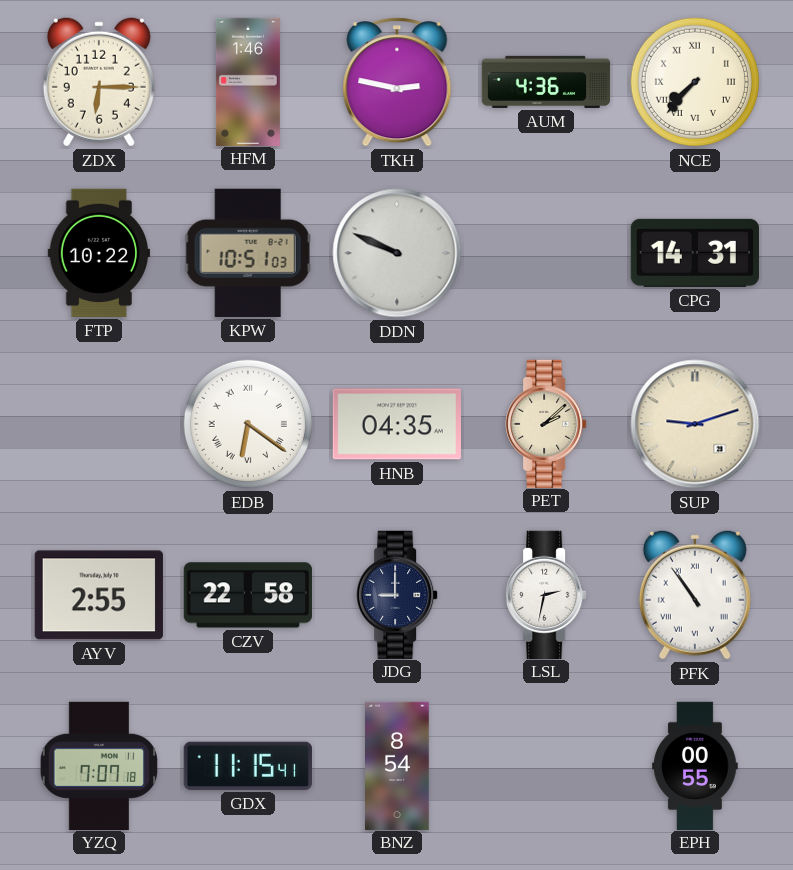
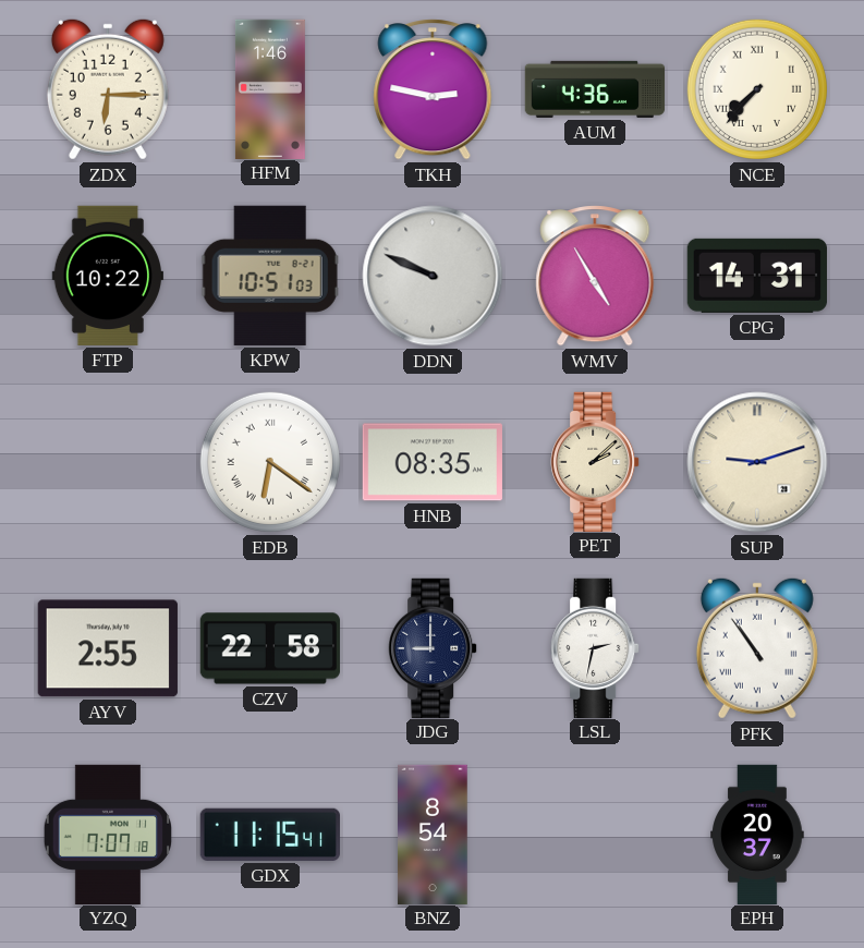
WMV: none -> 4:55
HNB: 04:35 -> 08:35
EPH: 00:55 -> 20:37
